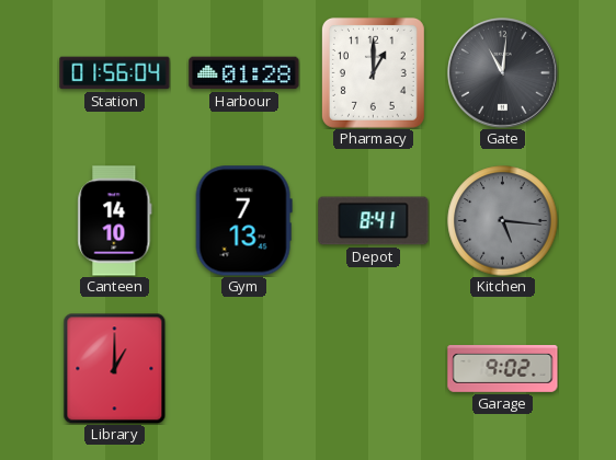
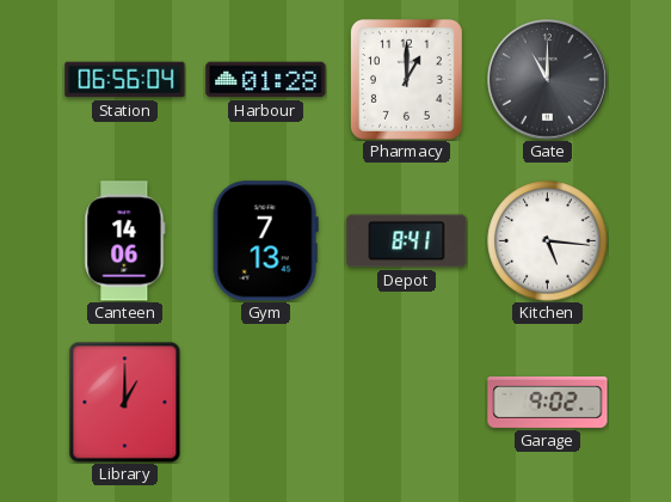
Station: 01:56 -> 06:56
Gate: 11:01 -> 11:00
Canteen: 14:10 -> 14:06
Kitchen dial: grey -> white
